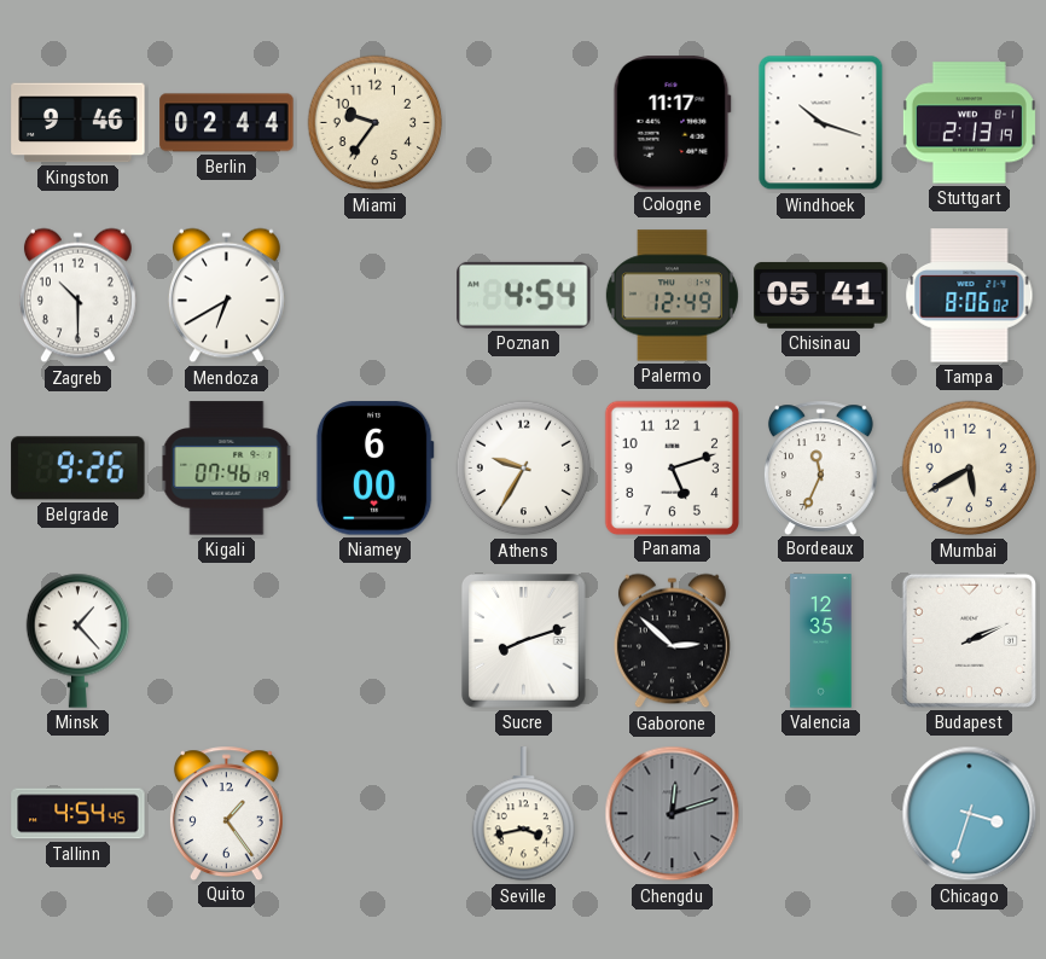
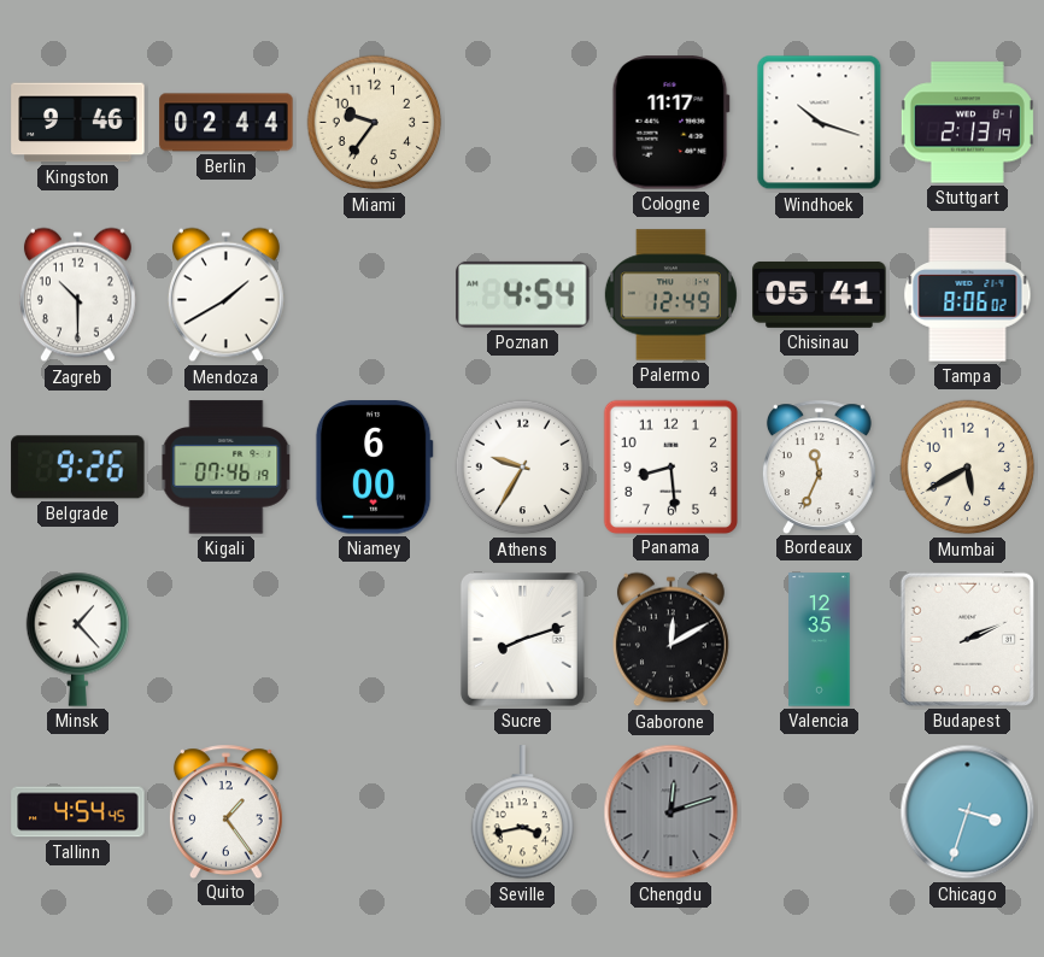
Mendoza: 6:40 -> 1:40
Panama: 5:12 -> 8:29
Gaborone: 2:52 -> 12:10
